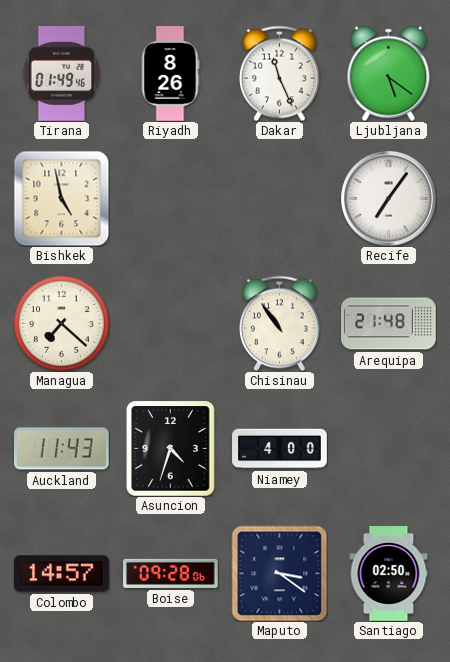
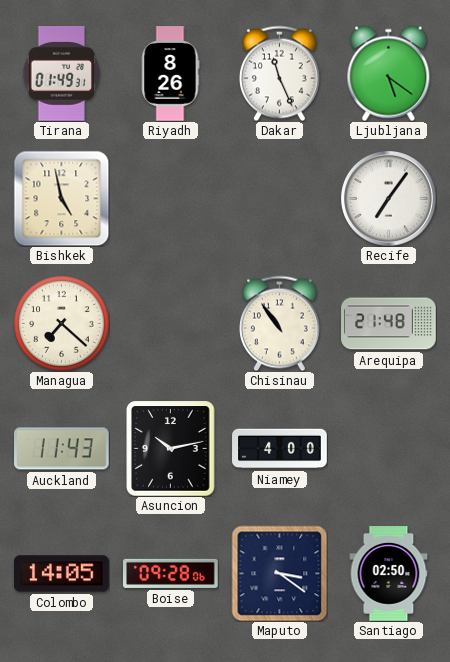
Tirana: 01:49:46 -> 01:49:31
Asuncion: 4:33 -> 10:13
Colombo: 14:57 -> 14:05
